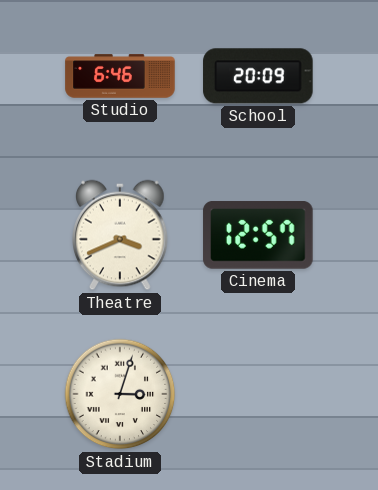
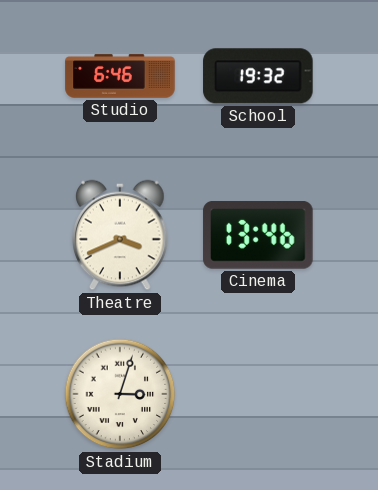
School: 20:09 -> 19:32
Cinema: 12:57 -> 13:46
